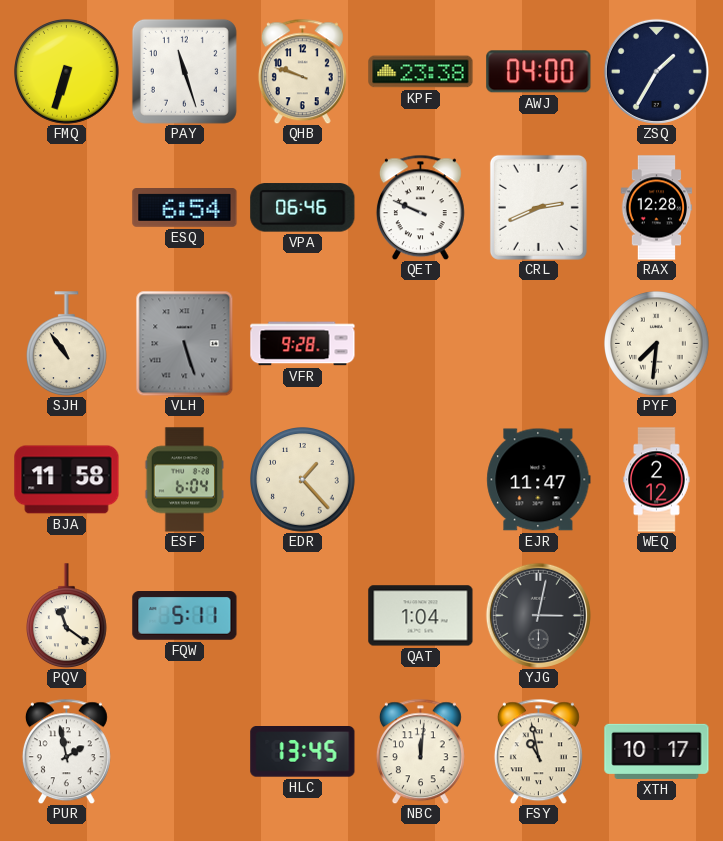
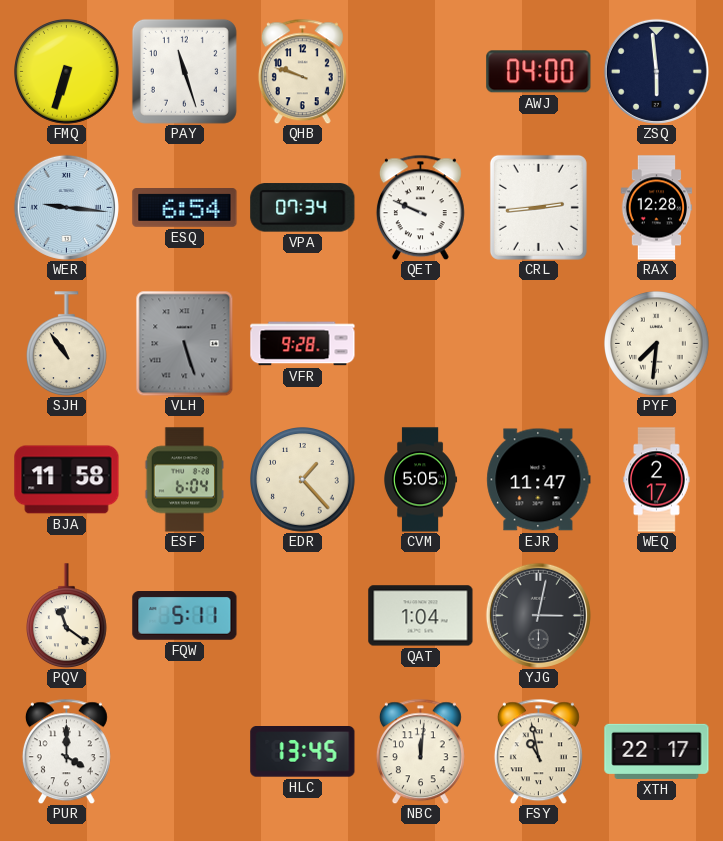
KPF: 23:38 -> none
ZSQ: 1:35 -> 5:59
WER: none -> 9:16
VPA: 06:46 -> 07:34
CRL: 2:41 -> 2:44
CVM: none -> 5:05
WEQ: 2:12 -> 2:17
PUR: 1:58 -> 4:00
XTH: 10:17 -> 22:17
